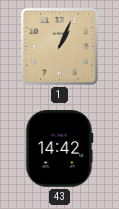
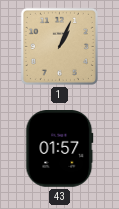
43: 14:42 -> 01:57
